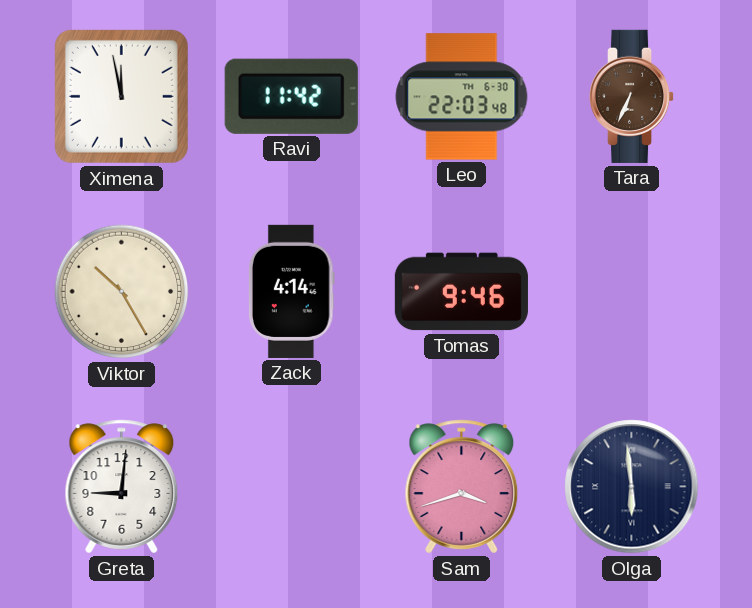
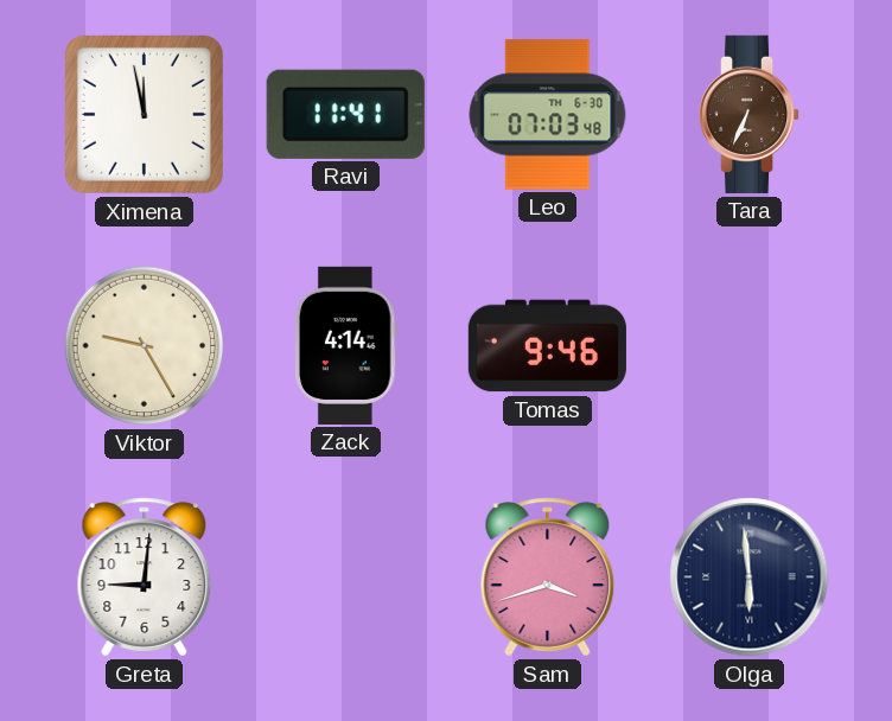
Ravi: 11:42 -> 11:41
Leo: 22:03 -> 07:03
Viktor: 10:25 -> 9:25
